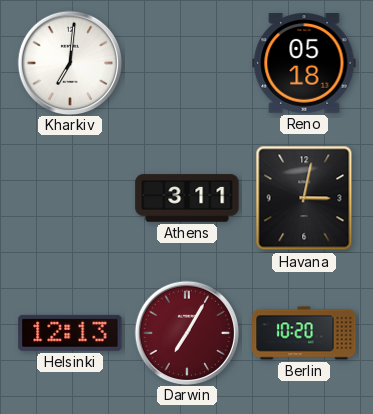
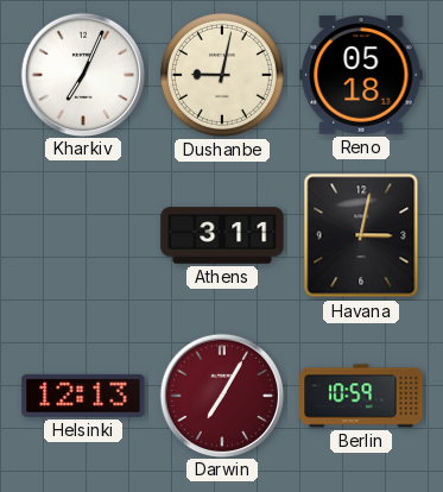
Kharkiv: 7:01 -> 7:04
Dushanbe: none -> 9:02
Berlin: 10:20 -> 10:59
